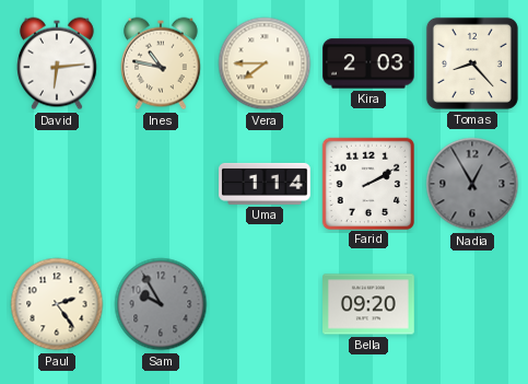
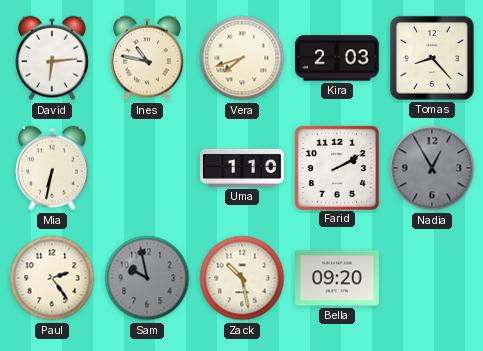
Vera: 7:45 -> 7:42
Mia: none -> 6:32
Uma: 1:14 -> 1:10
Sam: 9:55 -> 9:58
Zack: none -> 10:28
